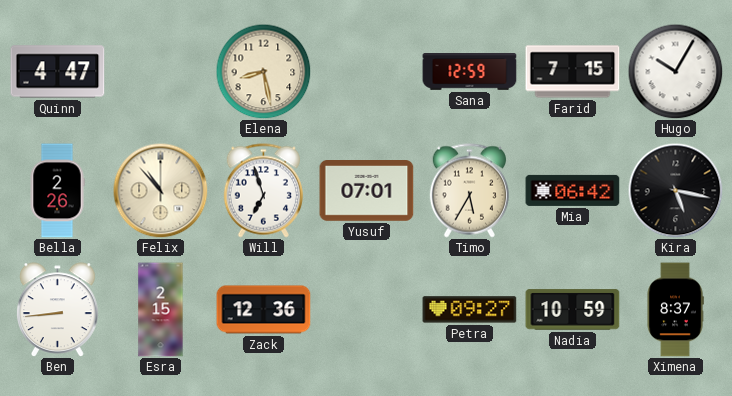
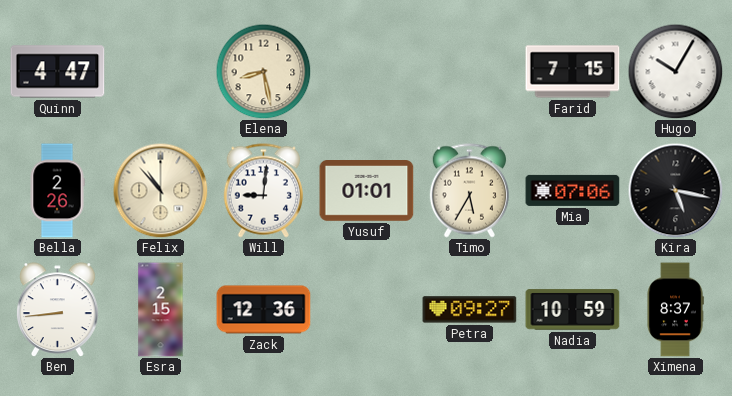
Sana: 12:59 -> none
Will: 6:57 -> 9:01
Yusuf: 07:01 -> 01:01
Mia: 06:42 -> 07:06
